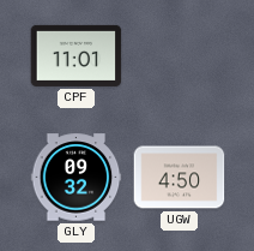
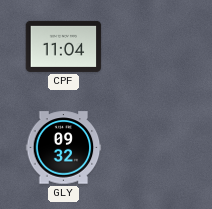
CPF: 11:01 -> 11:04
UGW: 4:50 -> none
